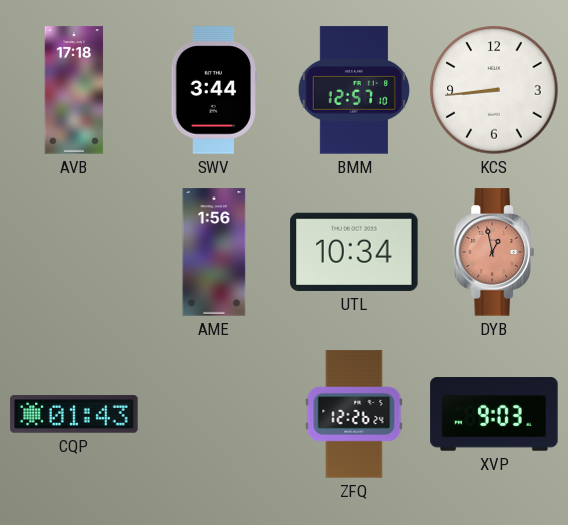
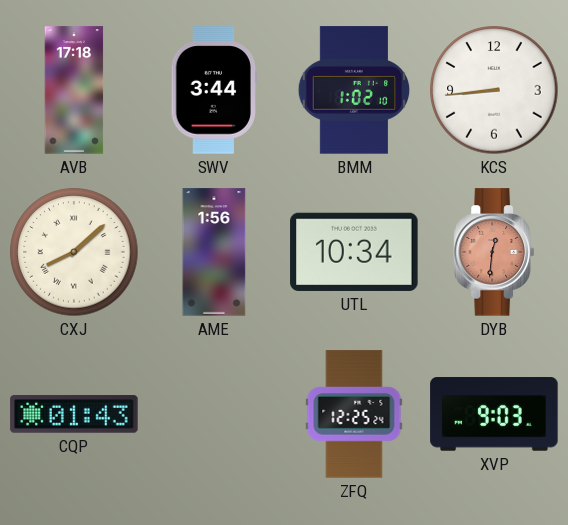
BMM: 12:57 -> 1:02
CXJ: none -> 8:08
DYB: 12:58 -> 12:31
ZFQ: 12:26 -> 12:25
